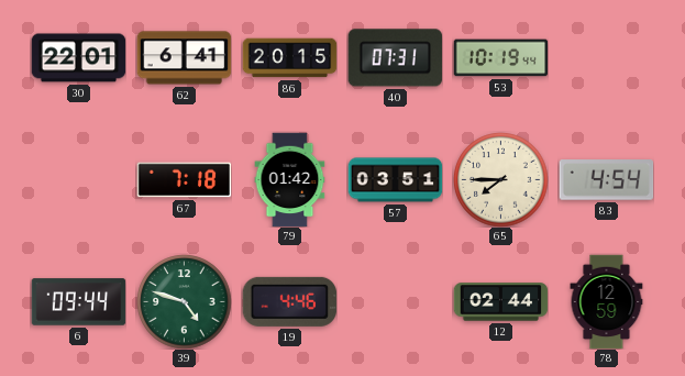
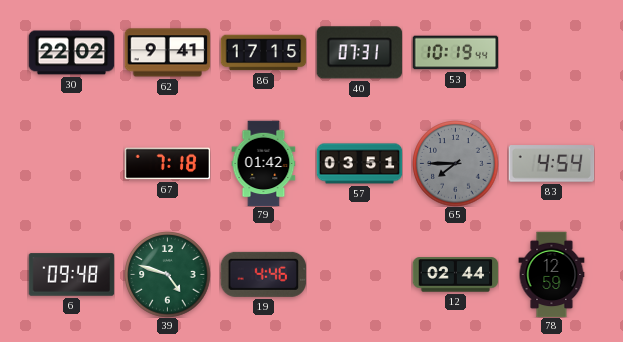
30: 22:01 -> 22:02
62: 6:41 -> 9:41
86: 20:15 -> 17:15
65 dial: cream -> grey
6: 09:44 -> 09:48
